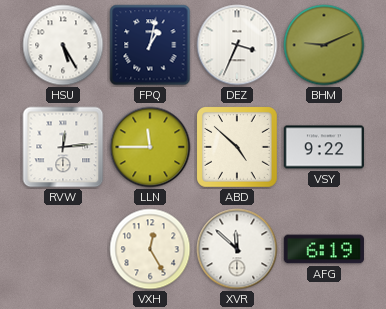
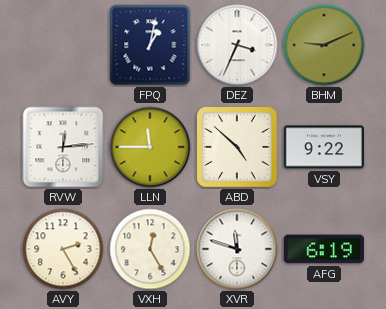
HSU: 5:25 -> none
AVY: none -> 2:25
XVR: 11:52 -> 11:48
